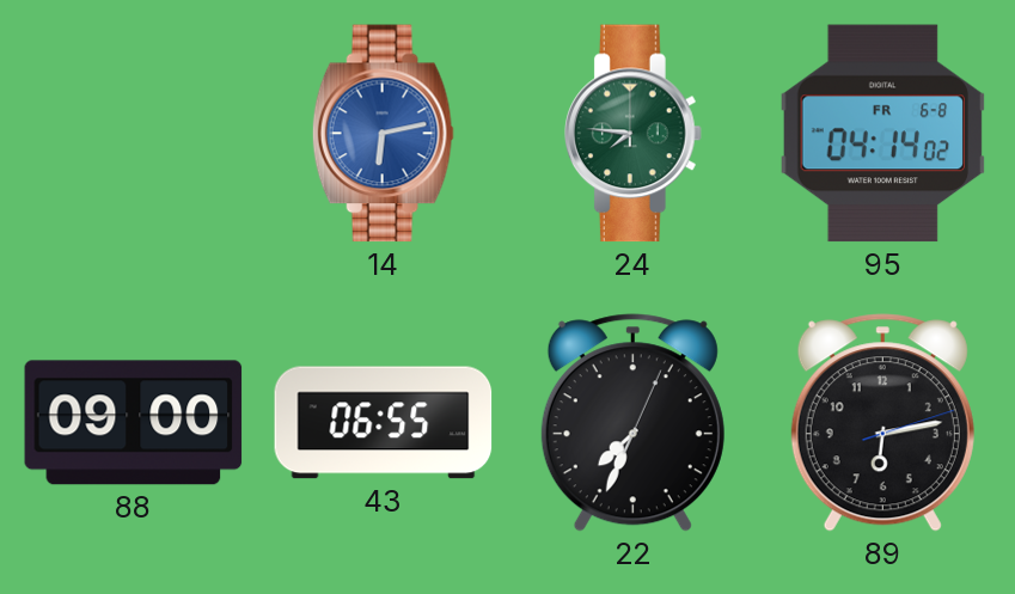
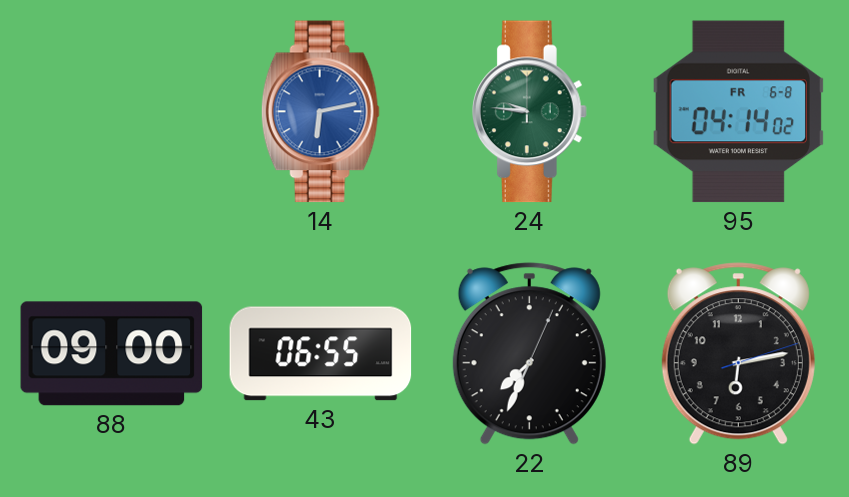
24: 7:46 -> 9:46
